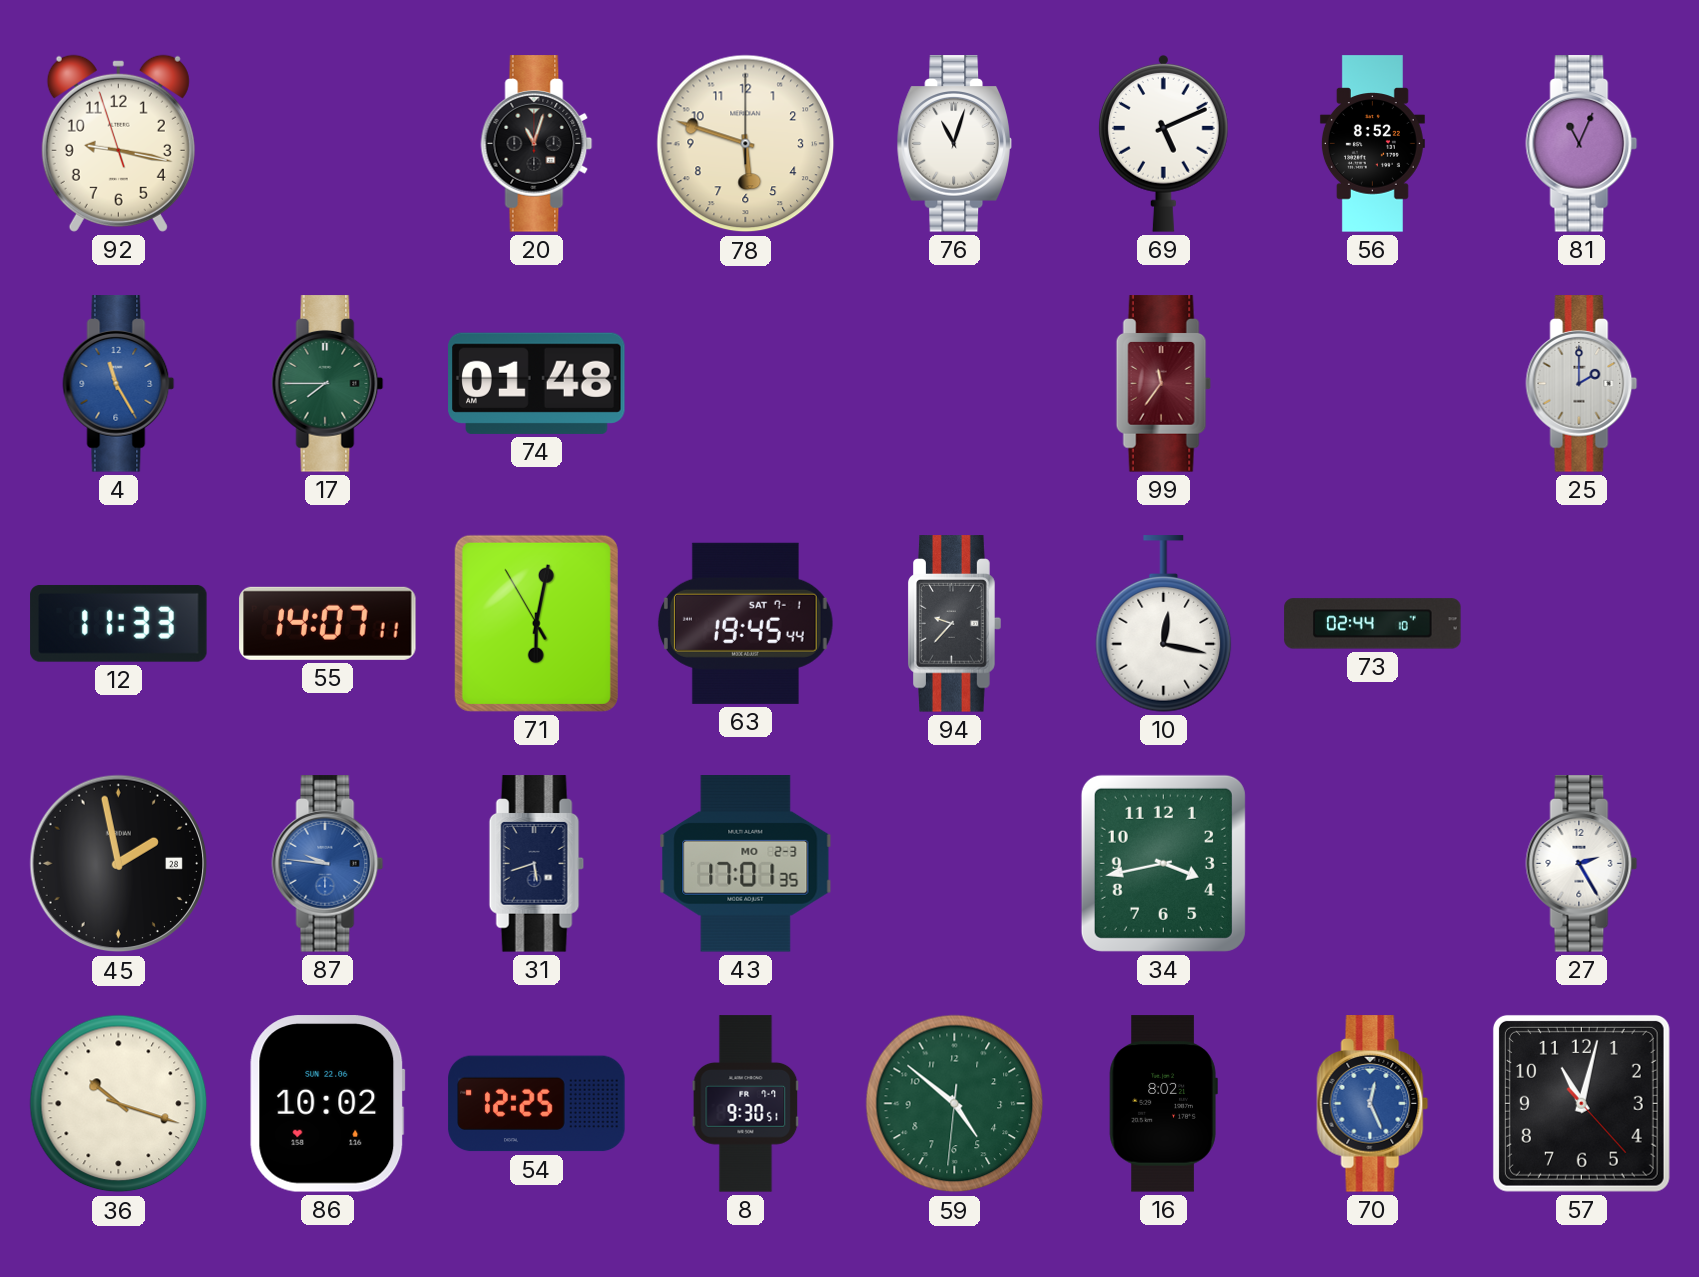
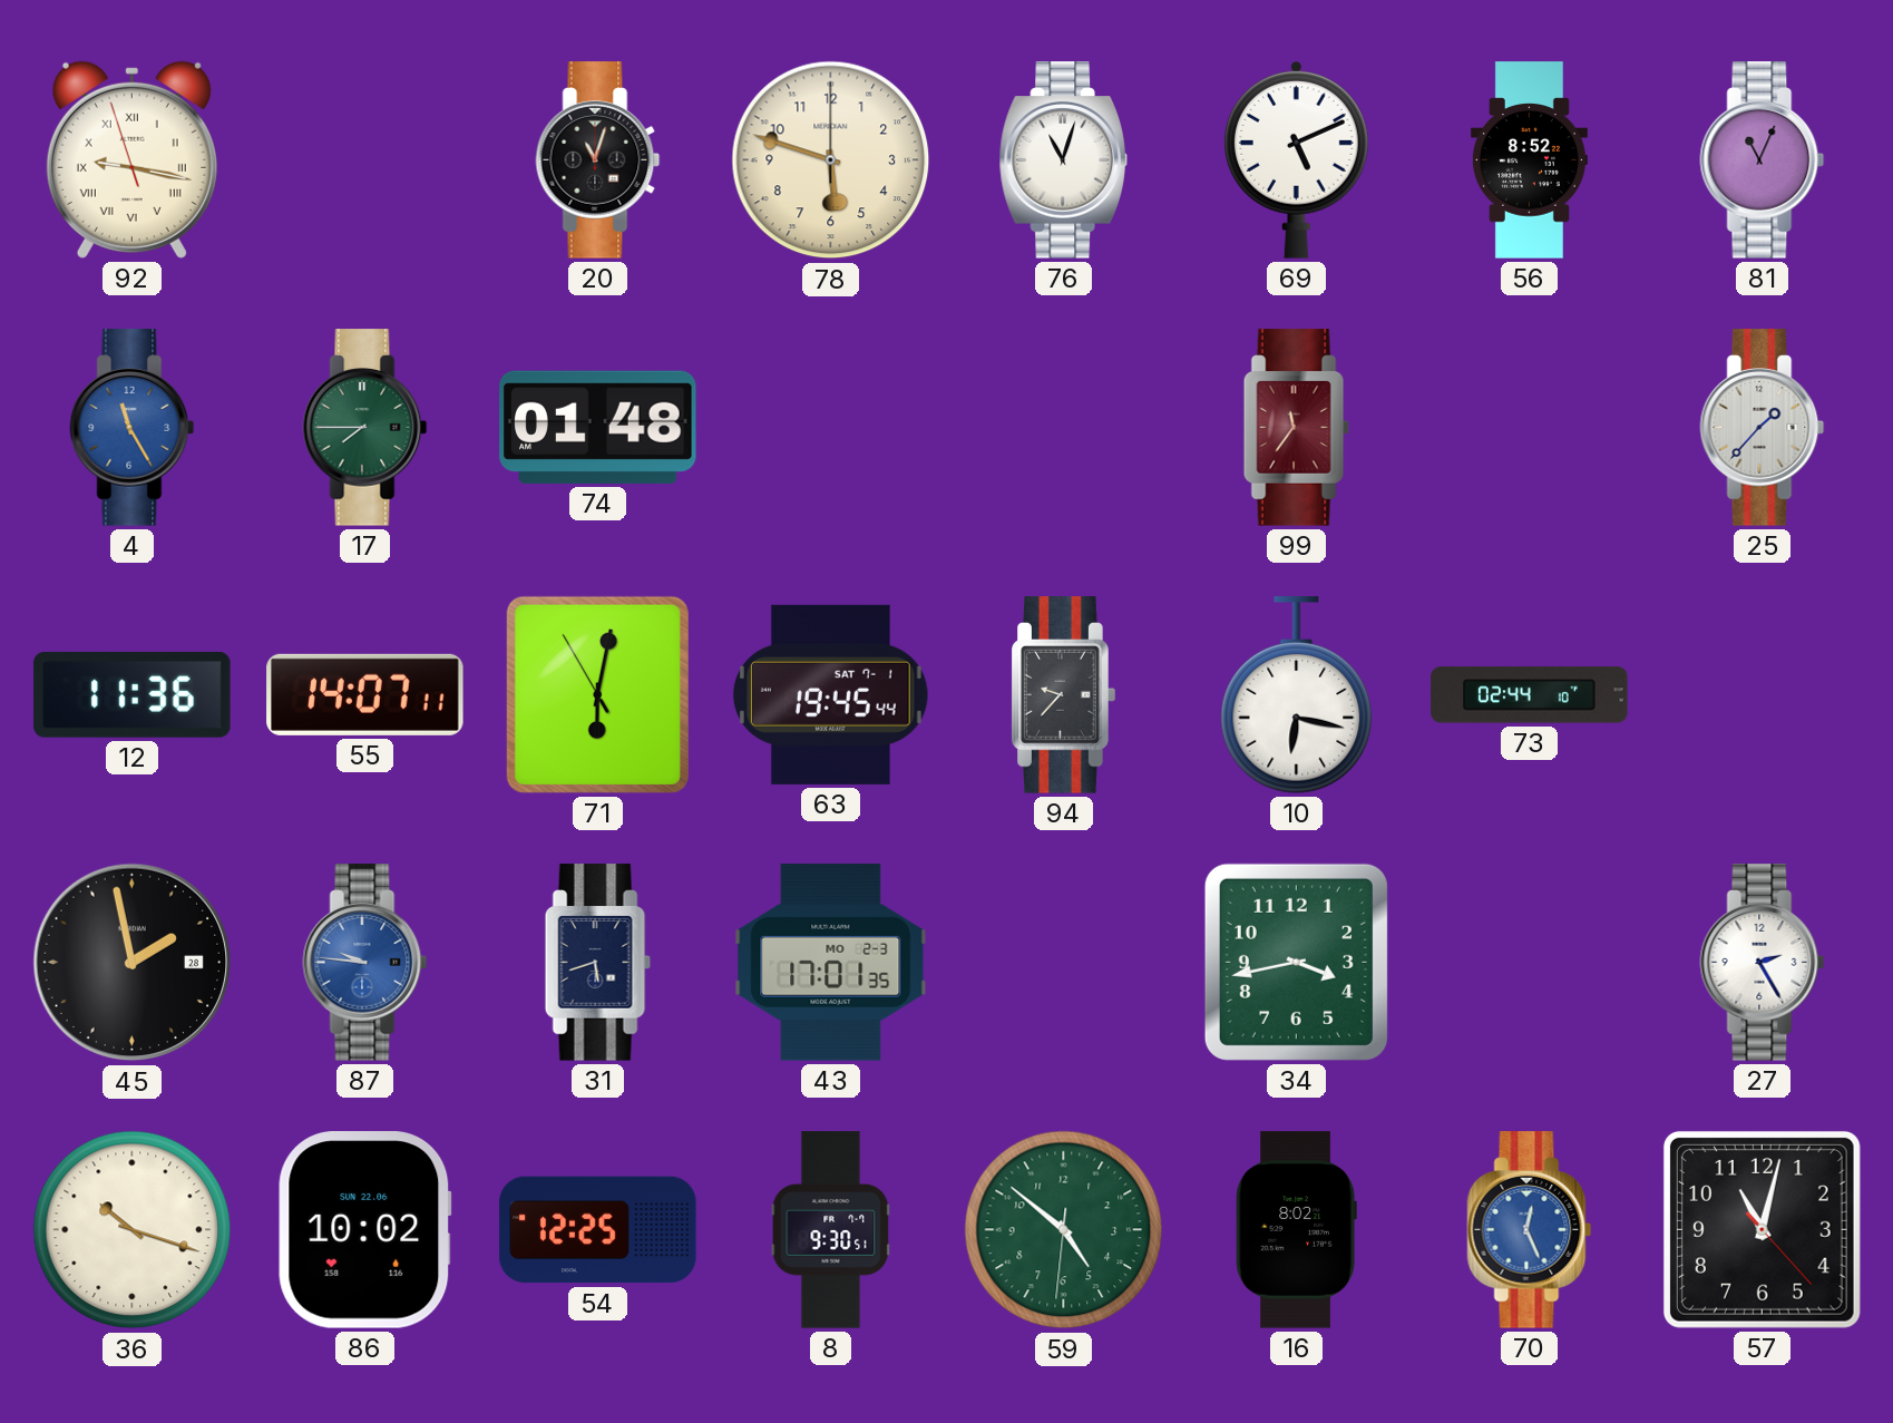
92 numerals: Arabic -> Roman
25: 2:00 -> 1:37
12: 11:33 -> 11:36
10: 12:17 -> 6:17
